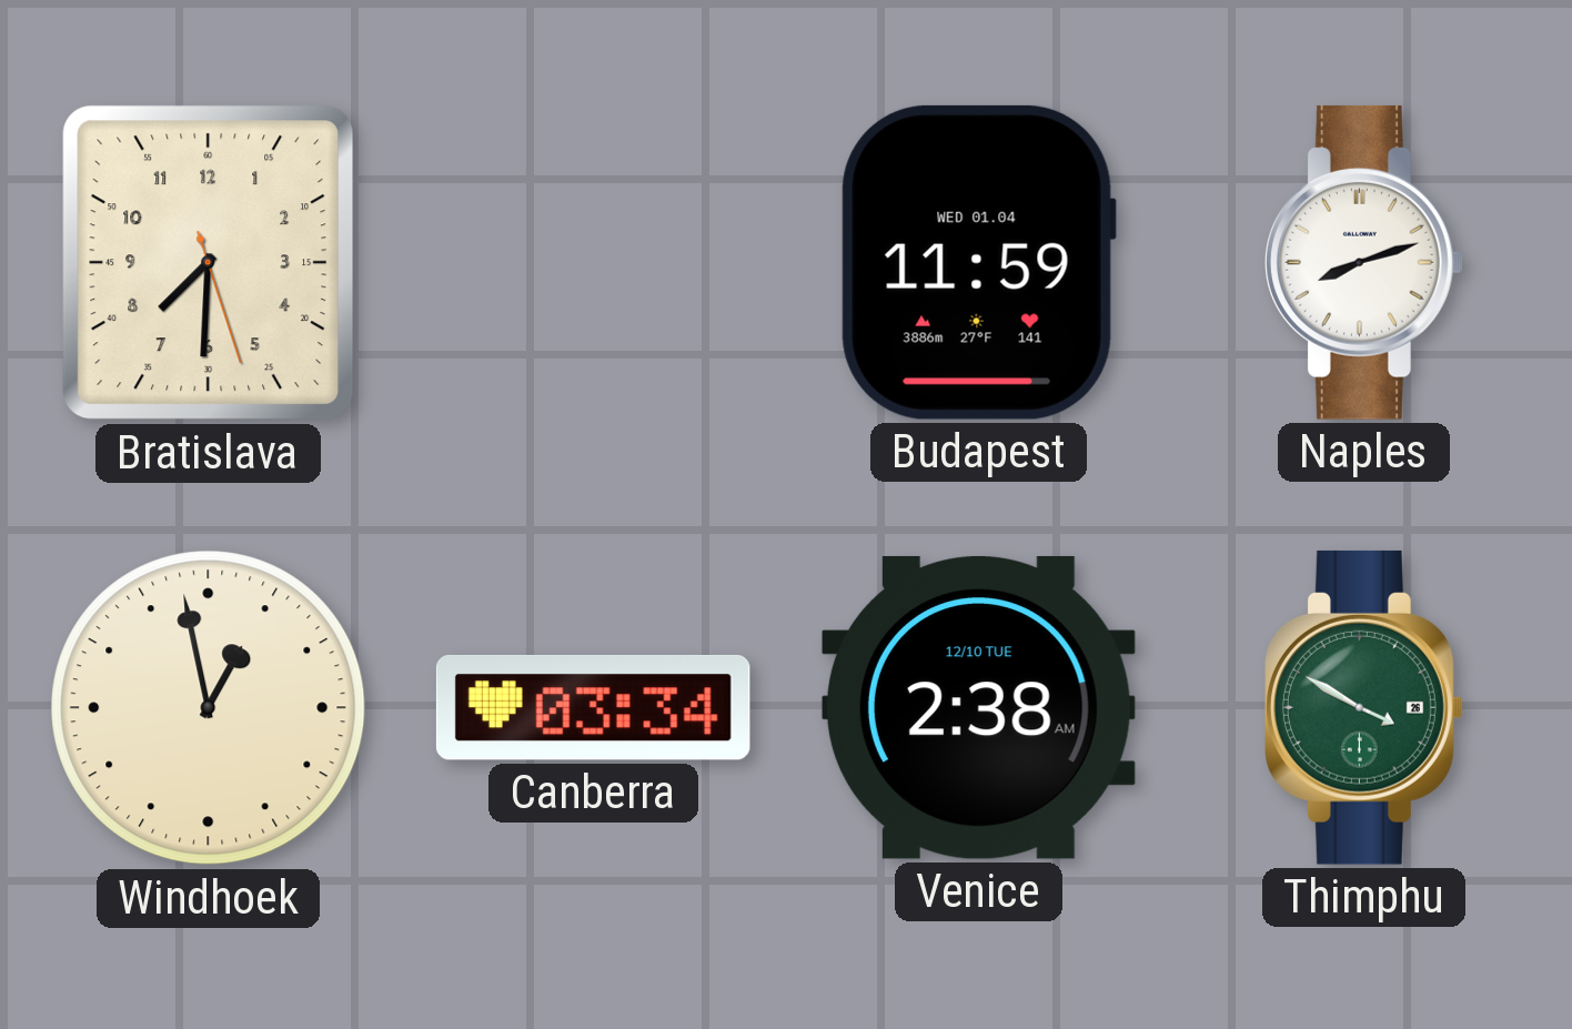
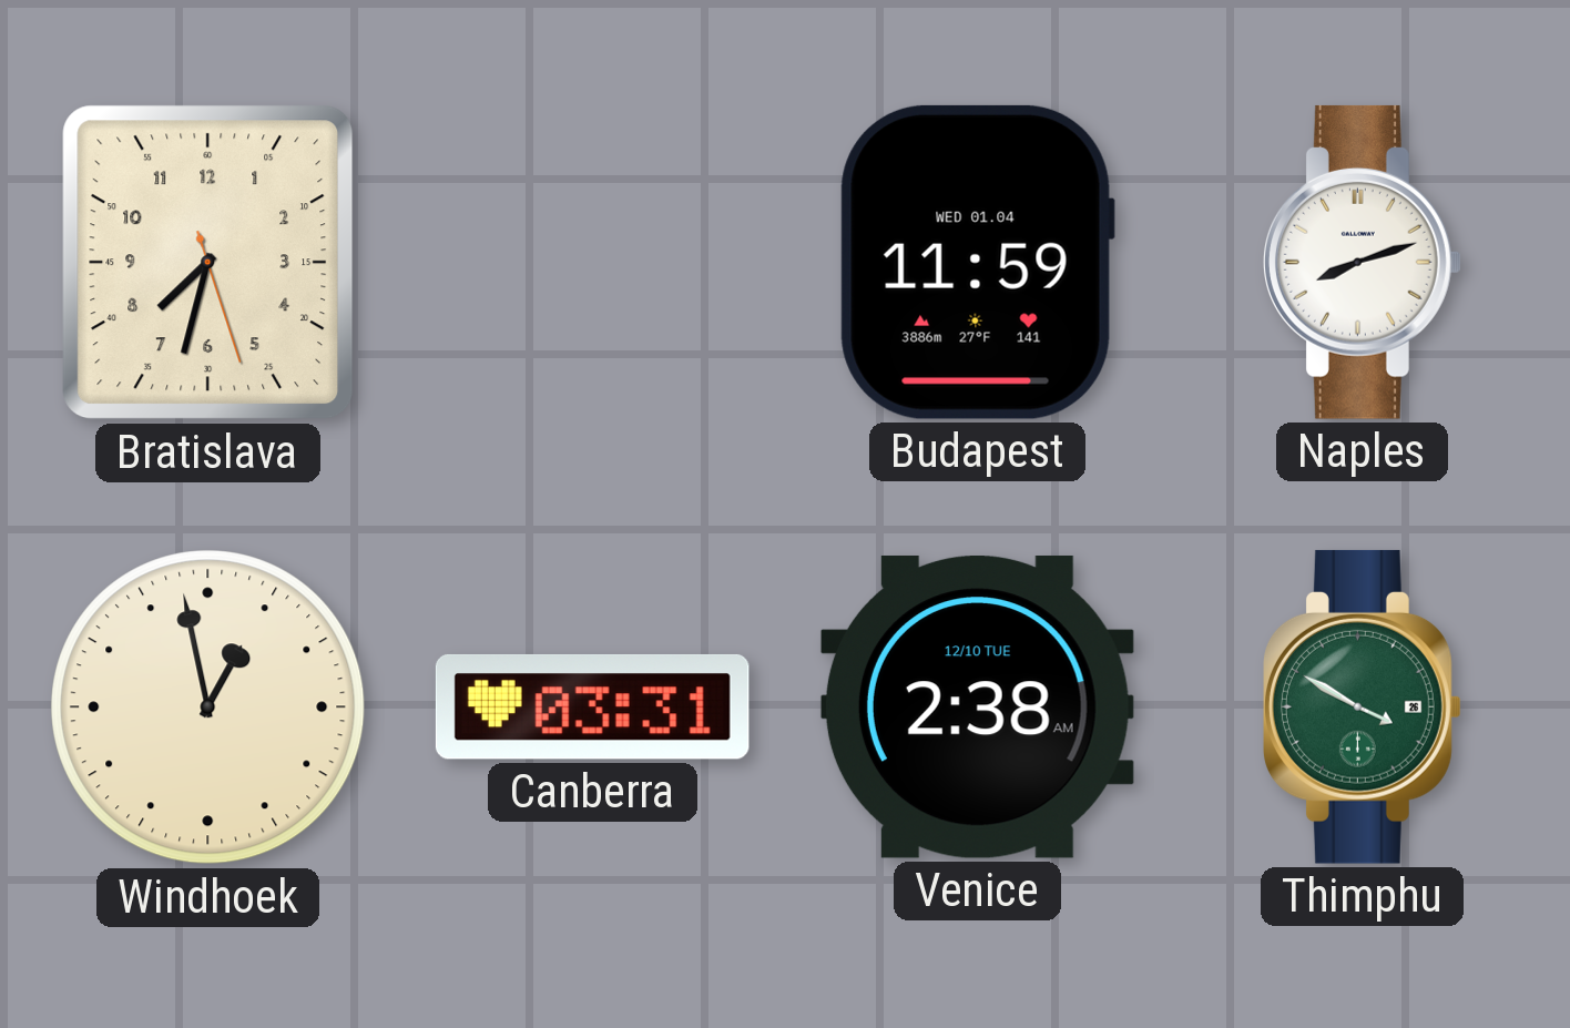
Bratislava: 7:30 -> 7:32
Canberra: 03:34 -> 03:31
